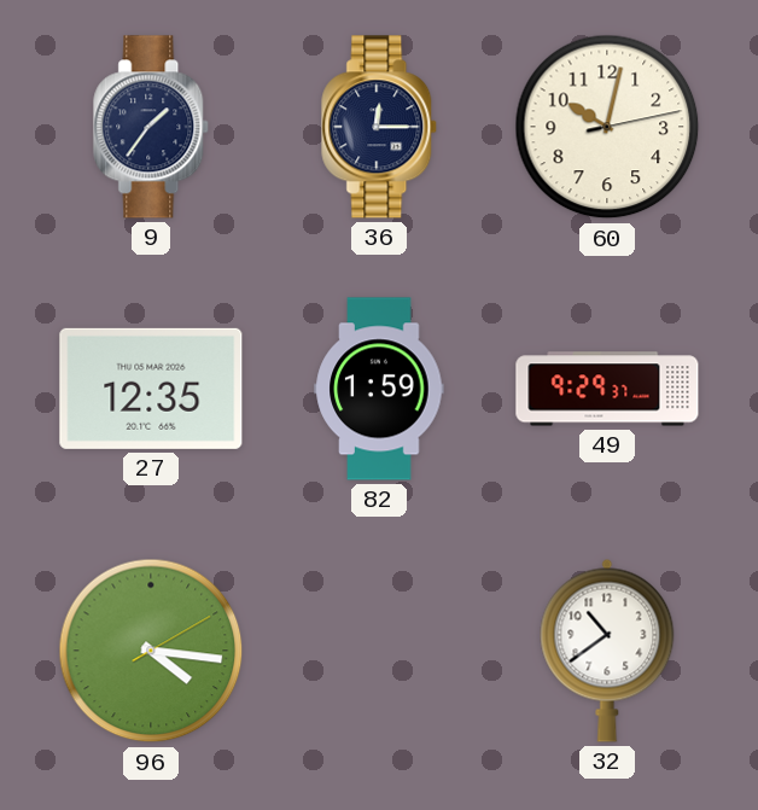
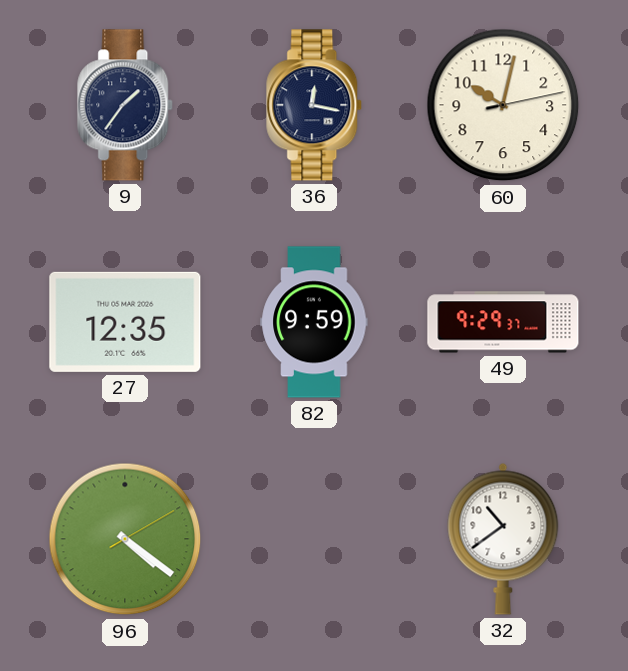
36: 12:15 -> 12:17
82: 1:59 -> 9:59
96: 4:16 -> 4:21
